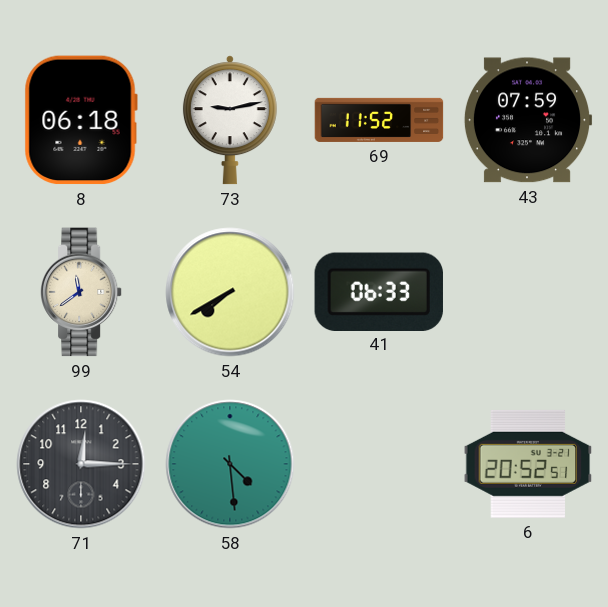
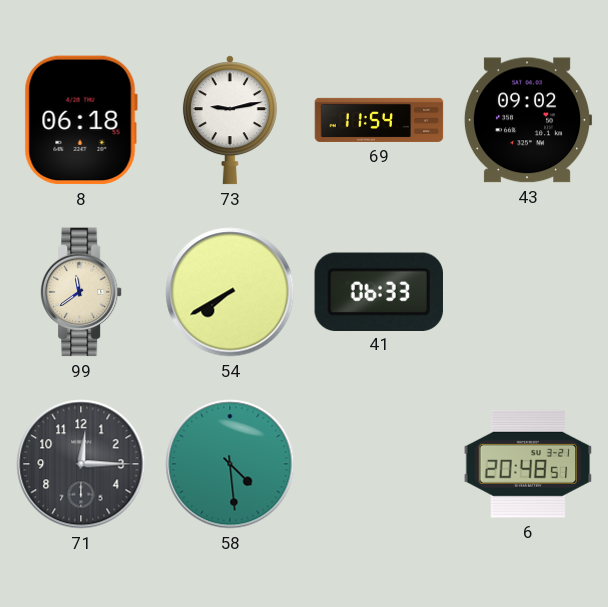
69: 11:52 -> 11:54
43: 07:59 -> 09:02
6: 20:52 -> 20:48
